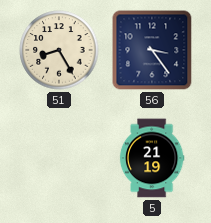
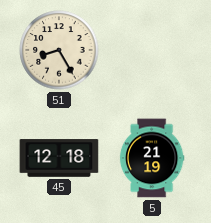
56: 3:24 -> none
45: none -> 12:18
